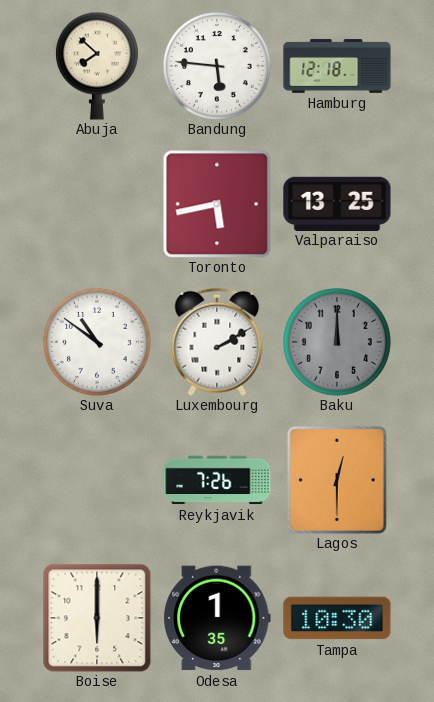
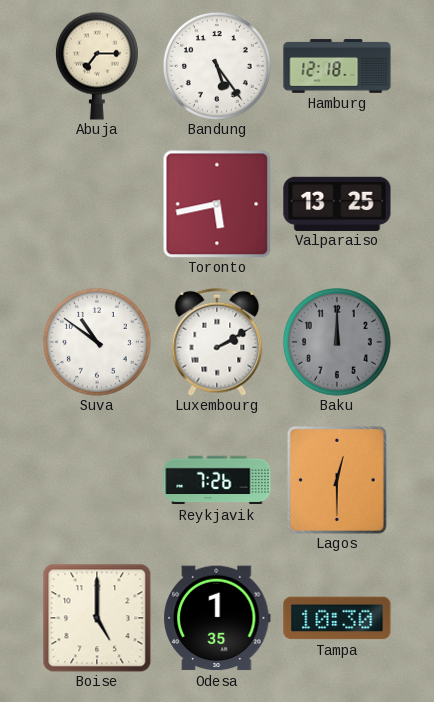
Abuja: 7:52 -> 7:15
Bandung: 5:46 -> 5:24
Boise: 6:00 -> 5:00
